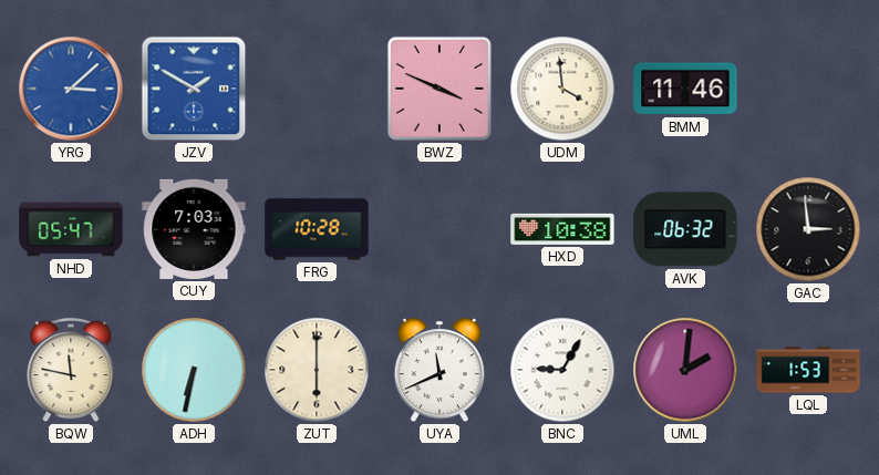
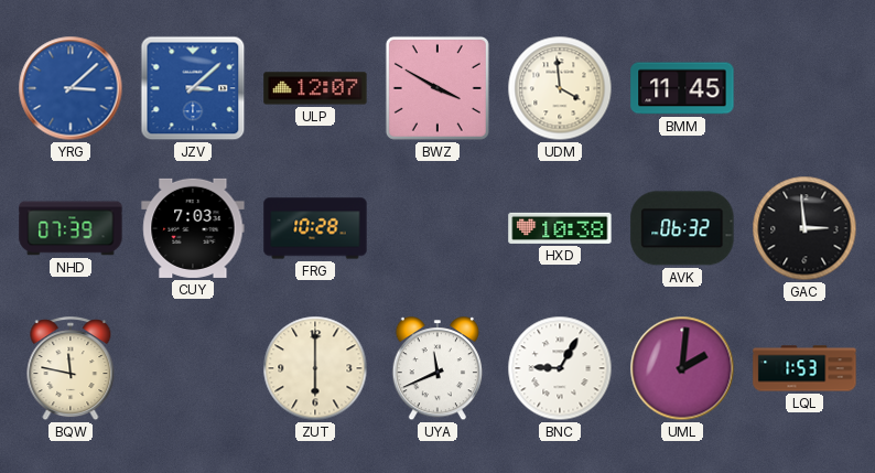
JZV: 1:50 -> 3:08
ULP: none -> 12:07
BWZ: 3:49 -> 3:50
BMM: 11:46 -> 11:45
NHD: 05:47 -> 07:39
ADH: 6:32 -> none
